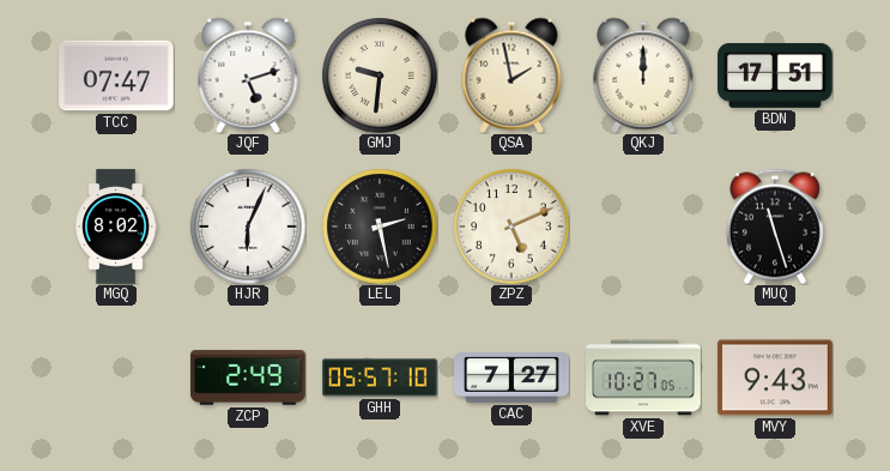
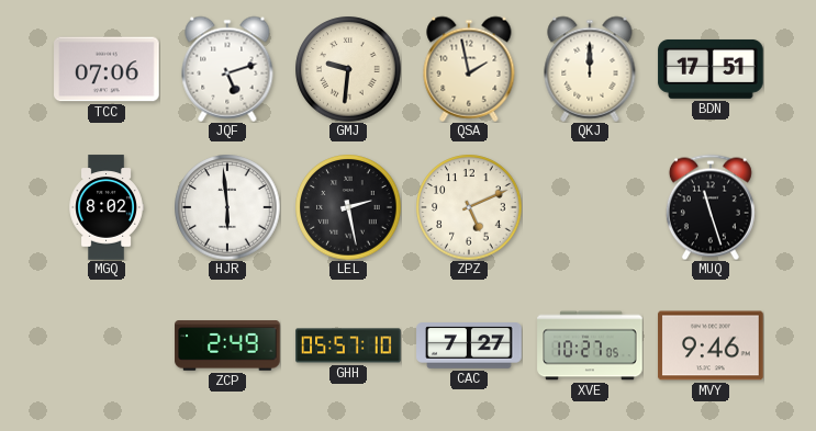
TCC: 07:47 -> 07:06
HJR: 6:04 -> 5:59
MVY: 9:43 -> 9:46
